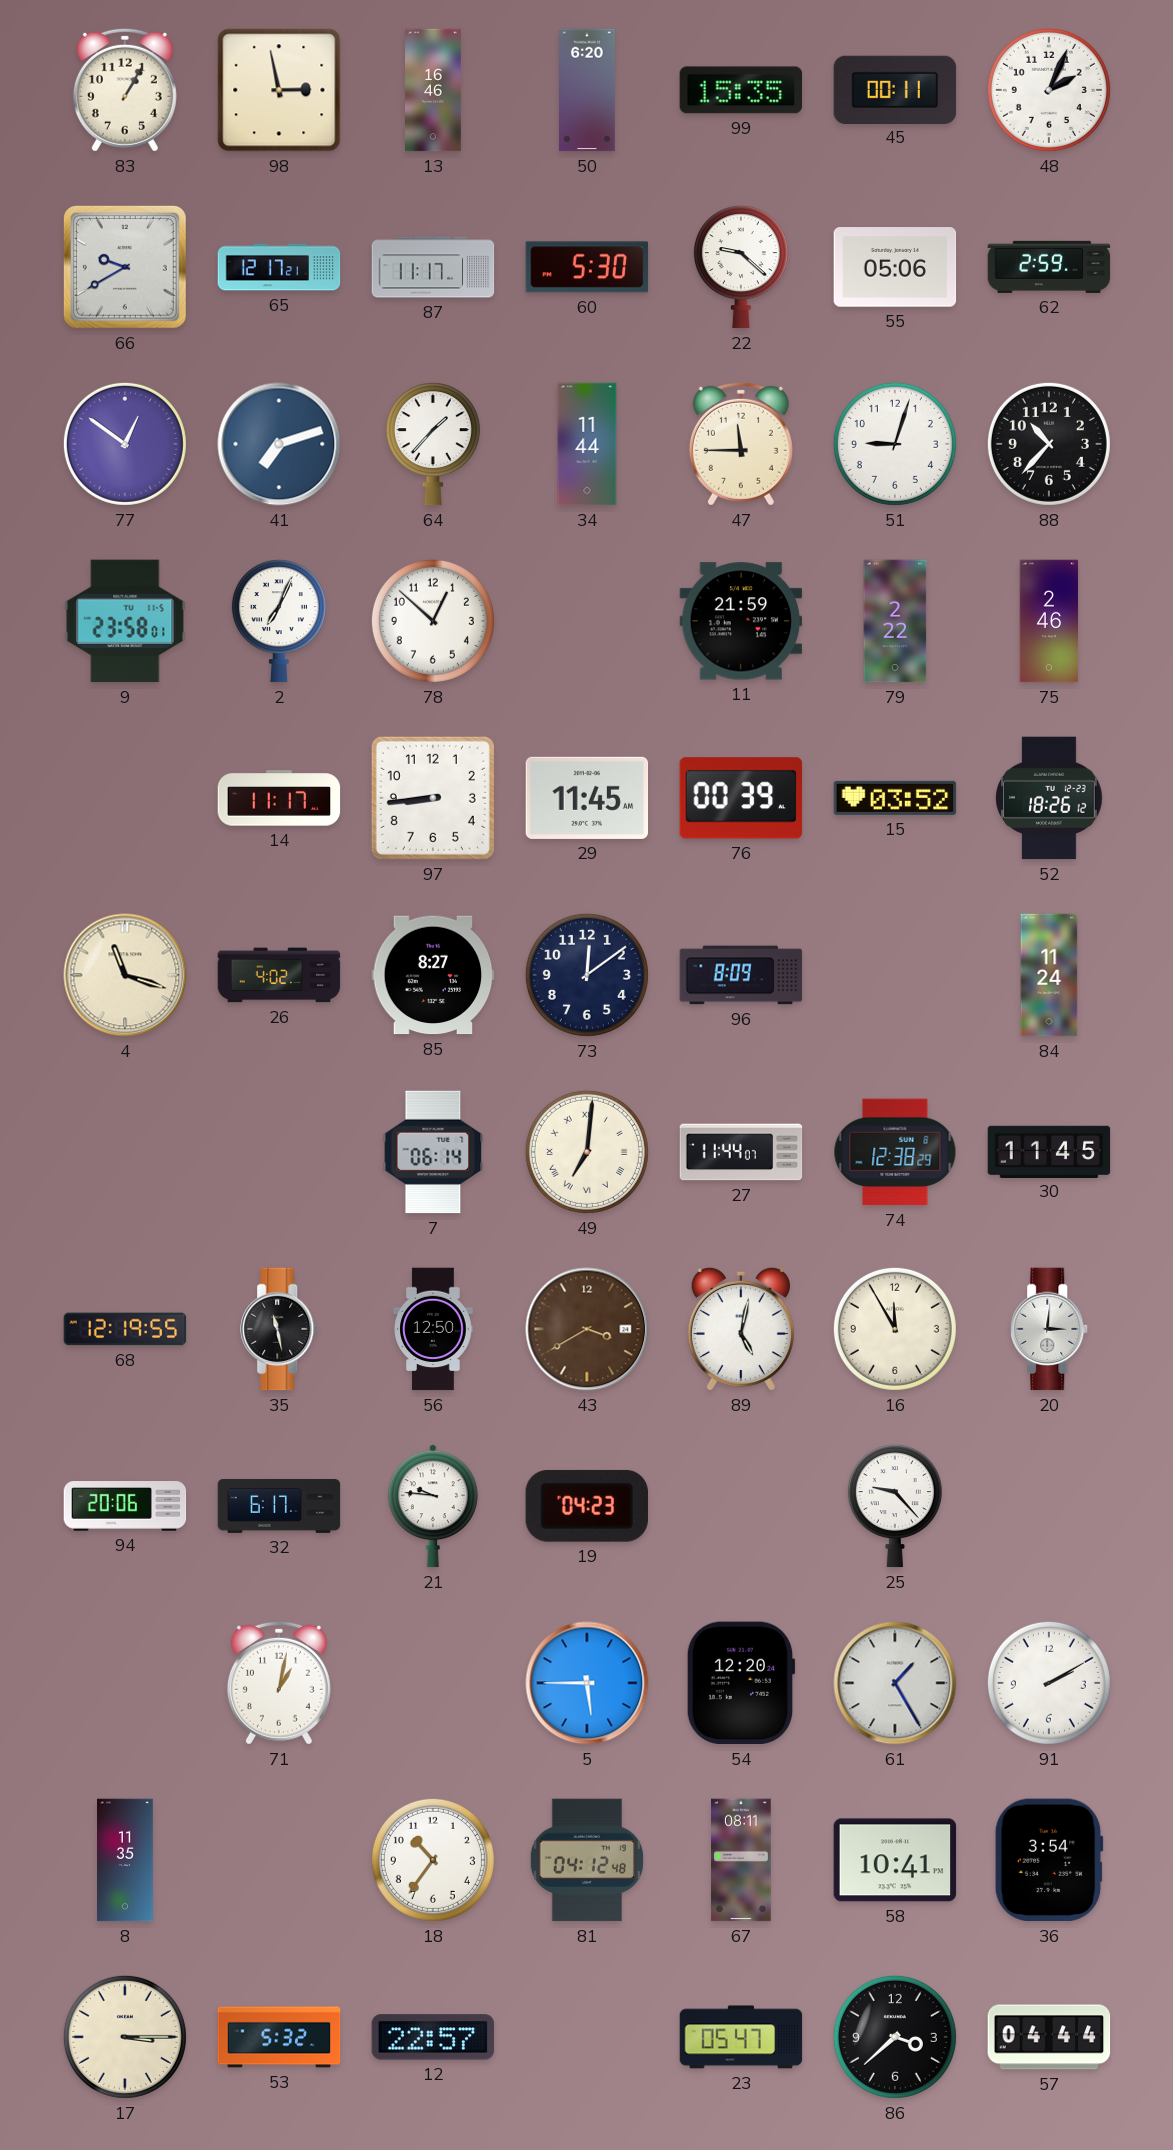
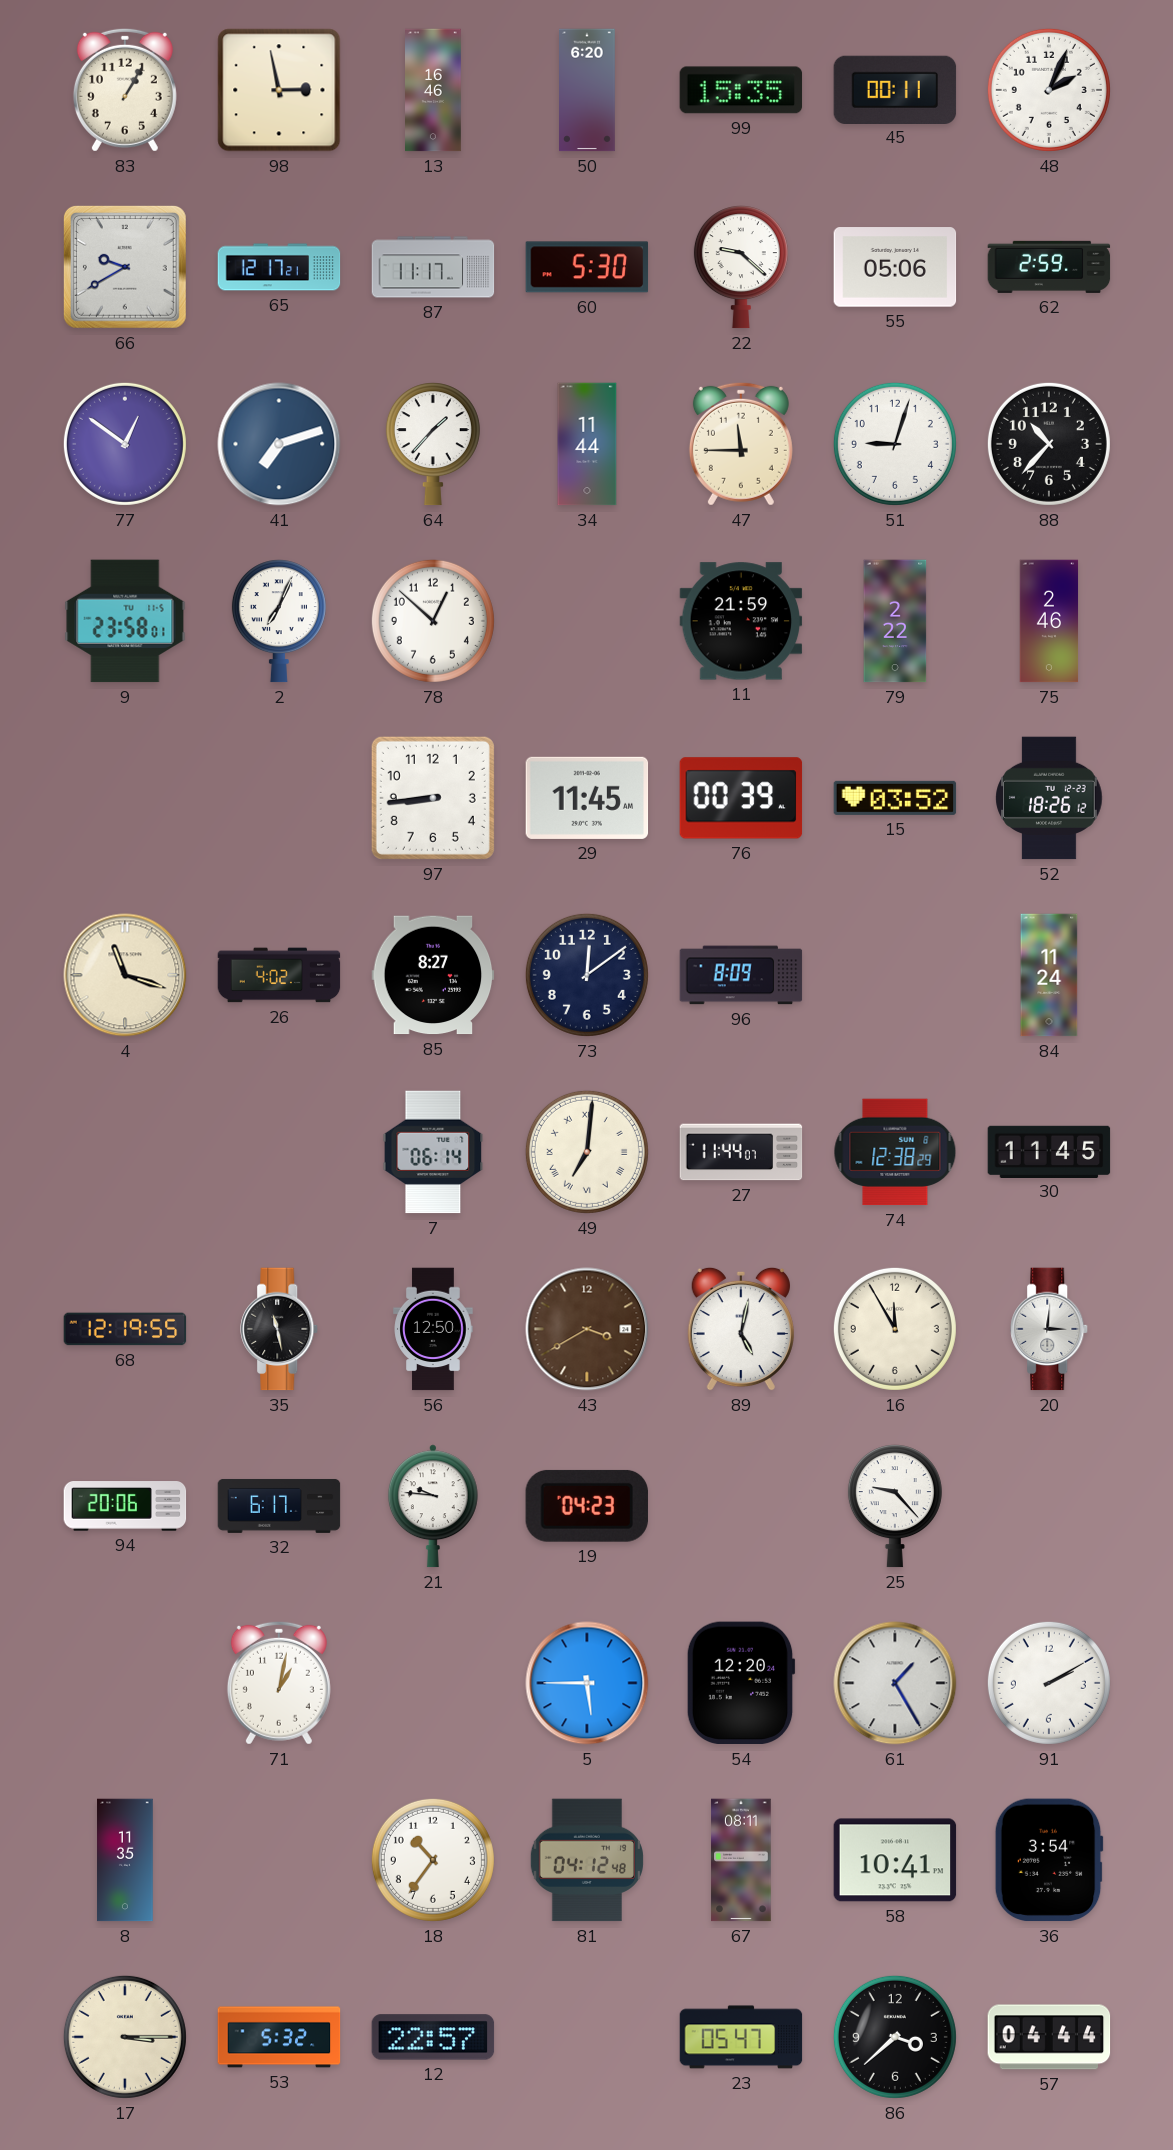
14: 11:17 -> none
